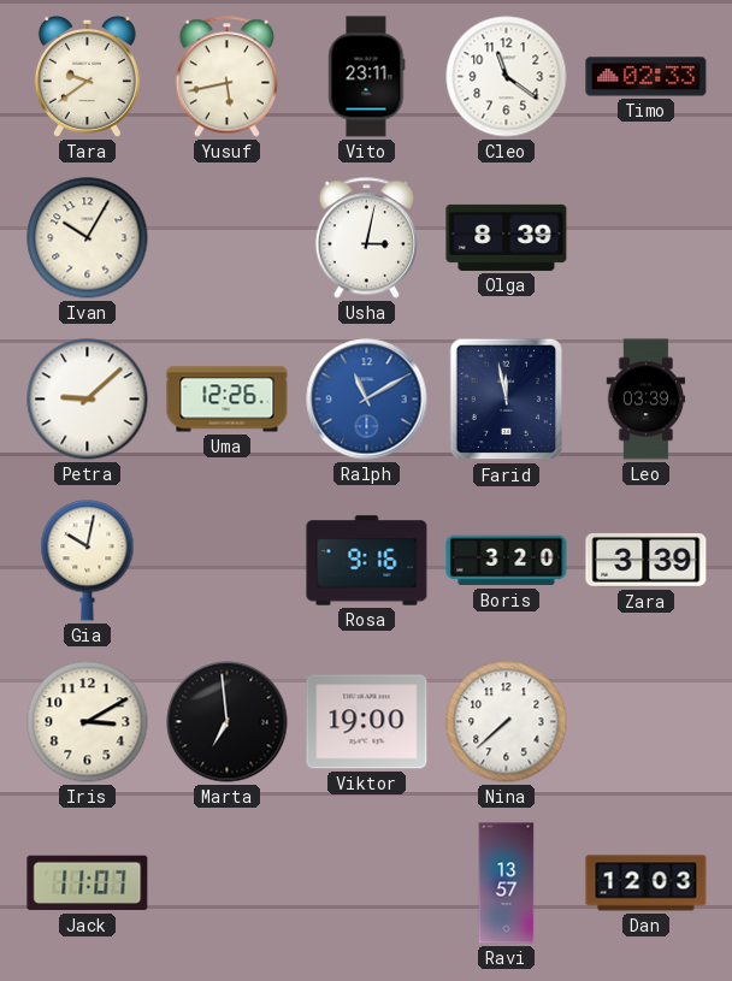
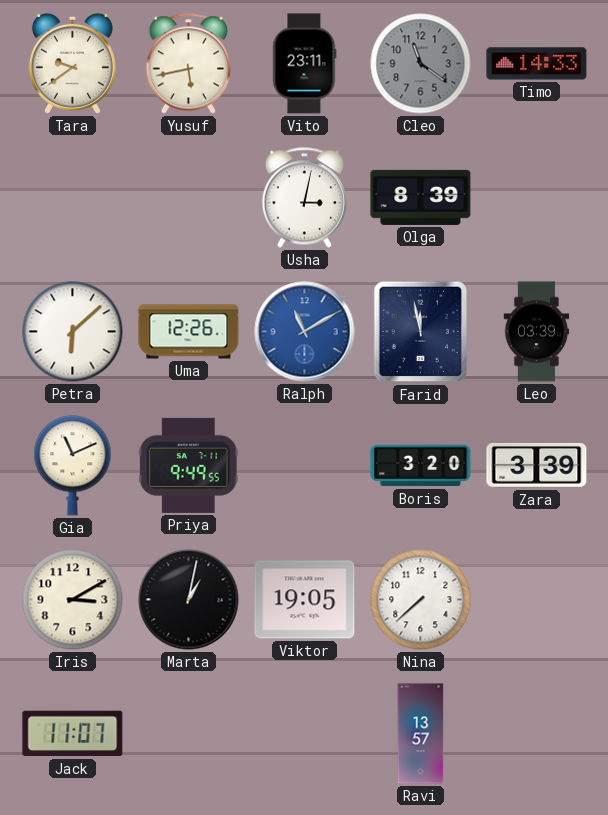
Cleo dial: white -> grey
Timo: 02:33 -> 14:33
Ivan: 10:05 -> none
Petra: 9:08 -> 6:08
Gia: 10:02 -> 11:11
Priya: none -> 9:49
Rosa: 9:16 -> none
Marta: 6:59 -> 1:02
Viktor: 19:00 -> 19:05
Dan: 12:03 -> none
